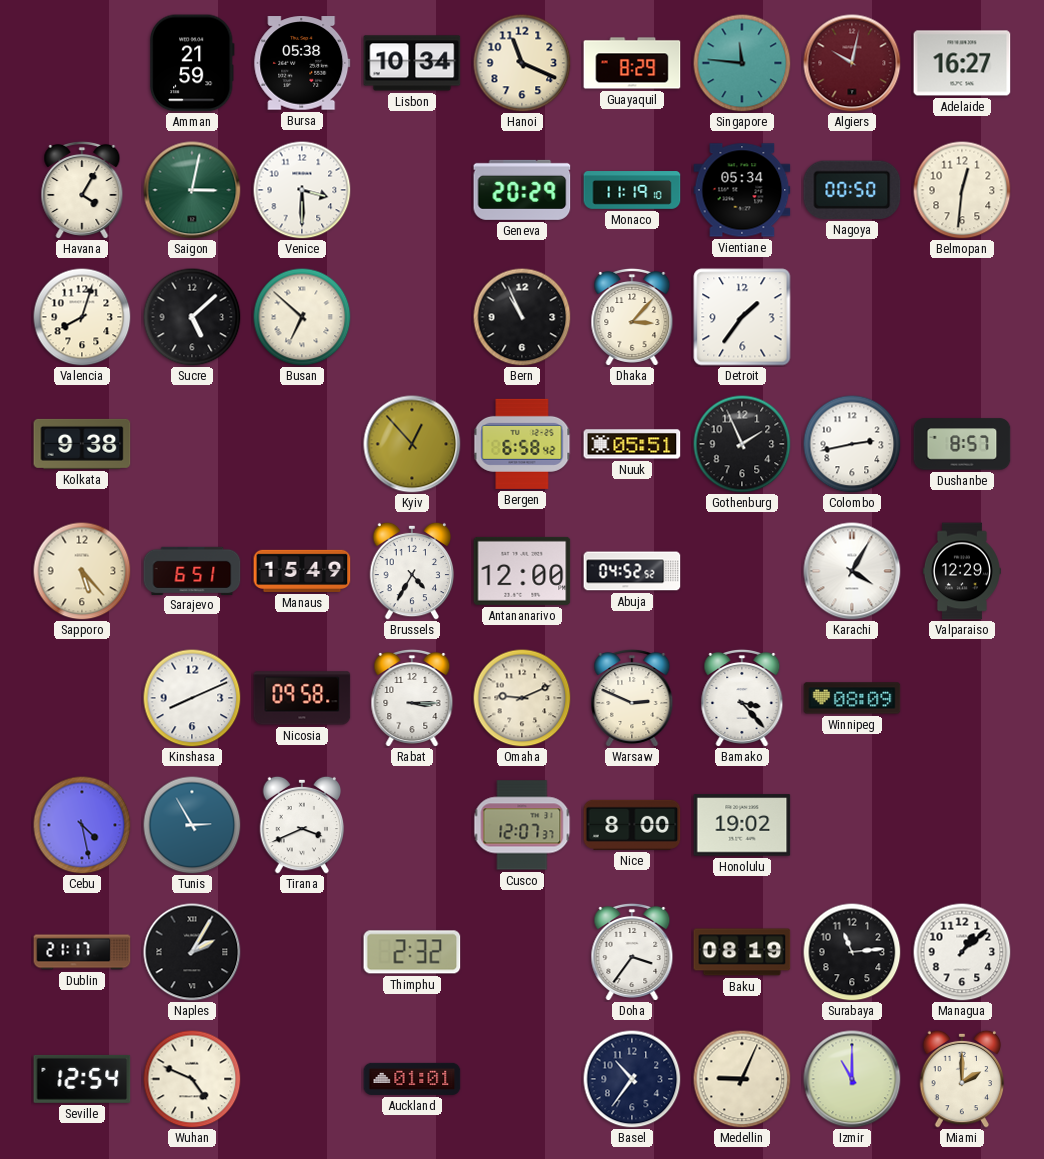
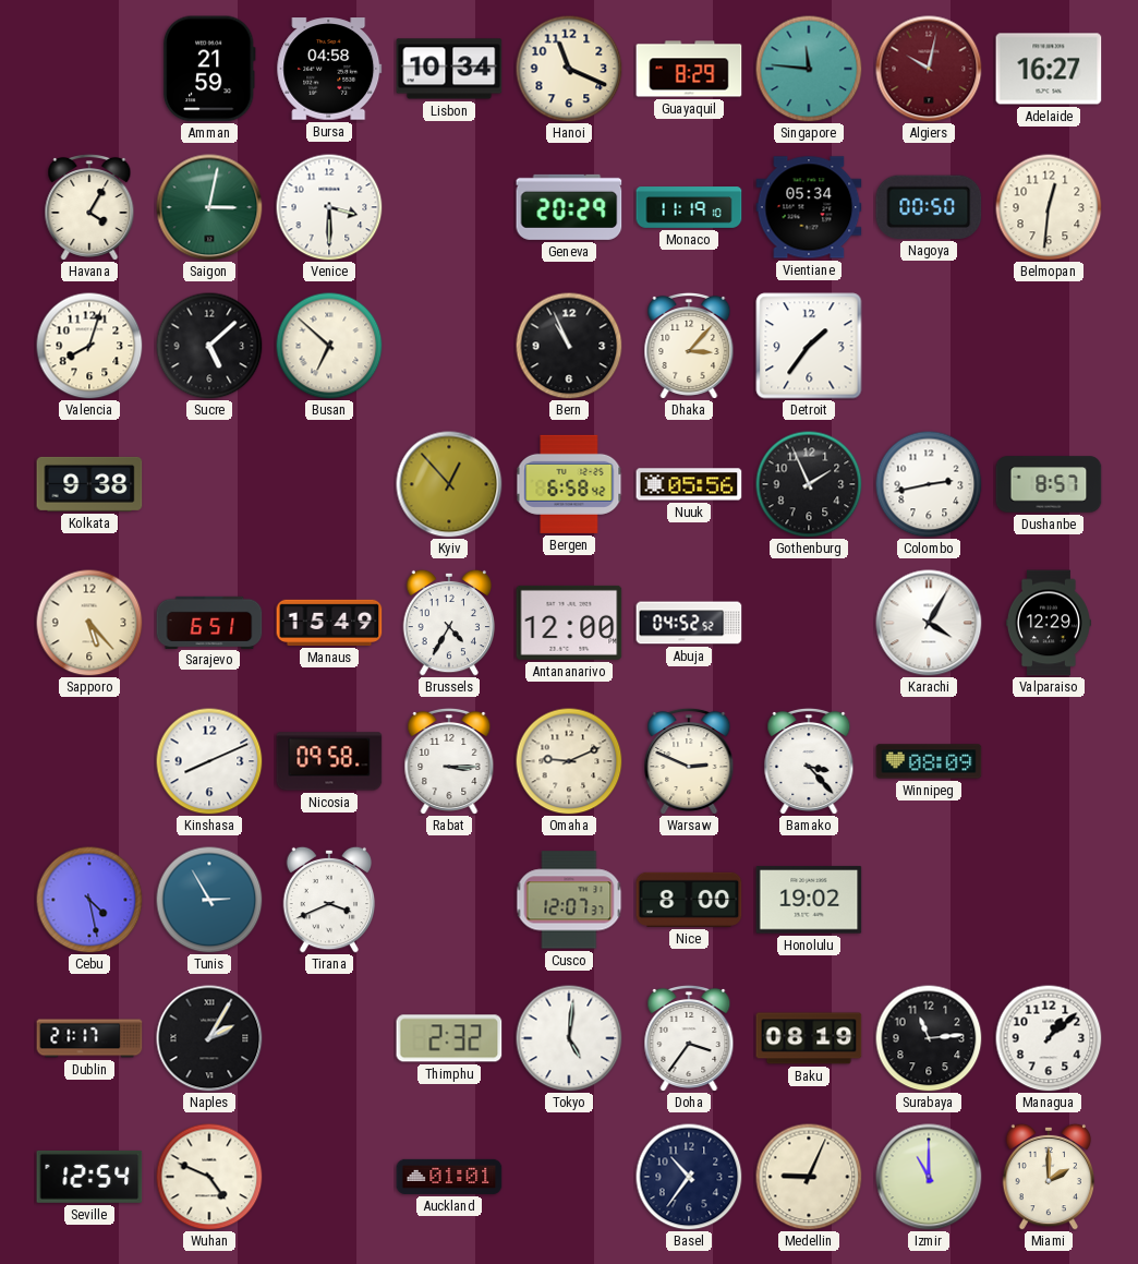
Bursa: 05:38 -> 04:58
Nuuk: 05:51 -> 05:56
Tokyo: none -> 5:01
